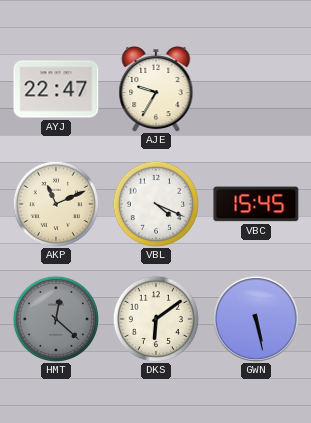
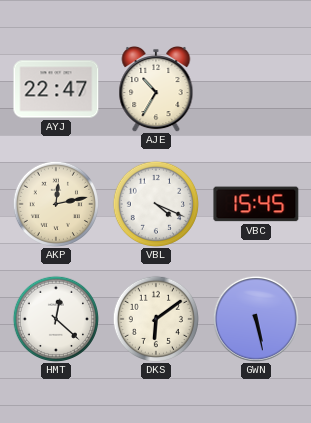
AJE: 9:35 -> 10:35
AKP: 11:11 -> 12:13
HMT dial: grey -> white
